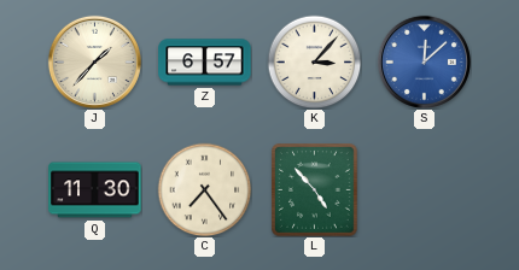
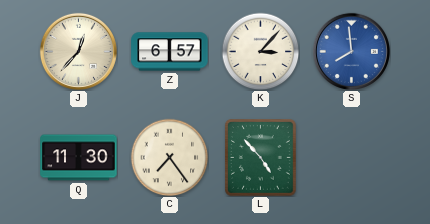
J: 1:37 -> 12:37
S: 12:08 -> 7:59
